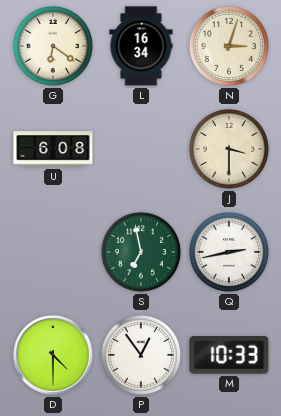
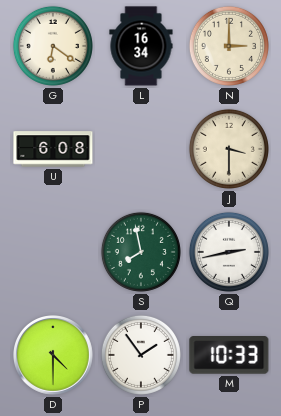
N: 3:03 -> 3:00
S: 6:58 -> 7:58
P: 12:54 -> 1:54
